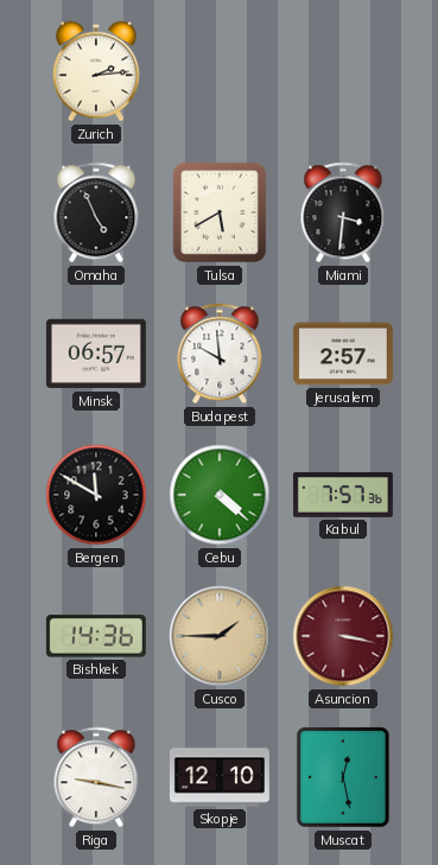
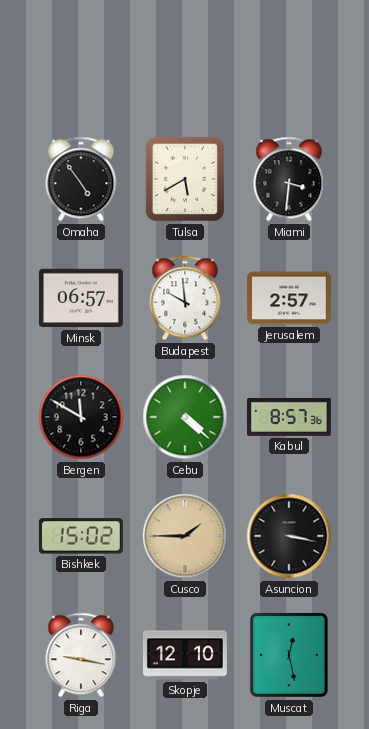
Zurich: 2:14 -> none
Omaha: 4:56 -> 4:54
Kabul: 7:57 -> 8:57
Bishkek: 14:36 -> 15:02
Asuncion dial: burgundy -> black
